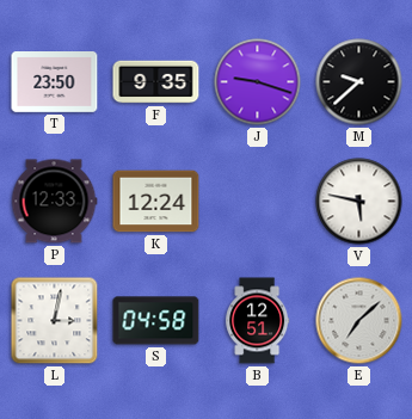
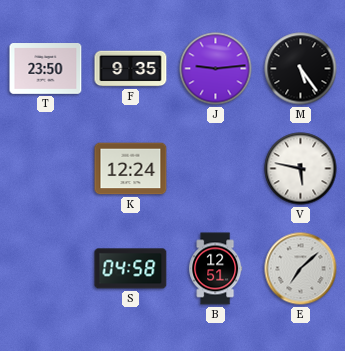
J: 9:18 -> 9:14
M: 9:38 -> 5:24
P: 12:33 -> none
L: 3:02 -> none
